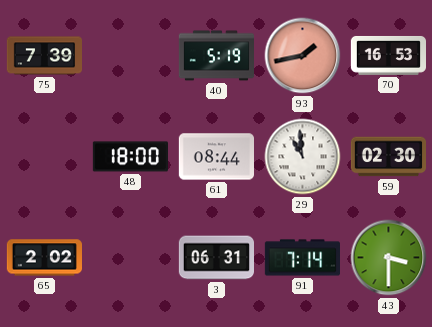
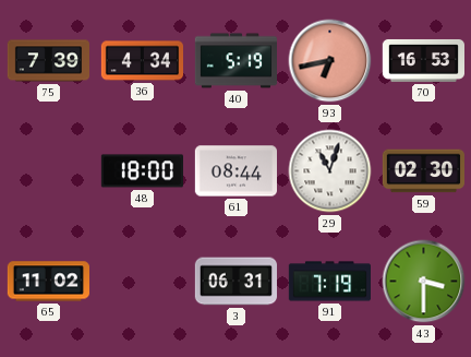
36: none -> 4:34
93: 1:43 -> 6:43
29: 10:59 -> 11:03
65: 2:02 -> 11:02
91: 7:14 -> 7:19
